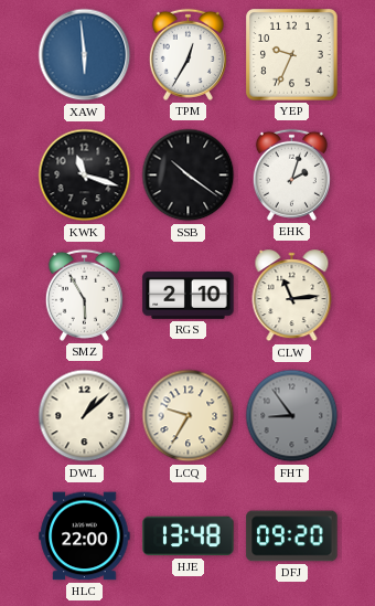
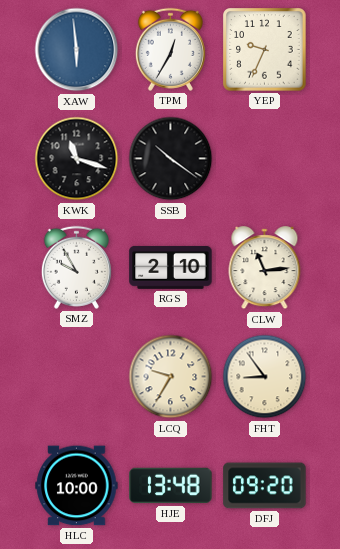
EHK: 2:03 -> none
SMZ: 5:55 -> 9:55
DWL: 1:08 -> none
FHT dial: grey -> cream
HLC: 22:00 -> 10:00
